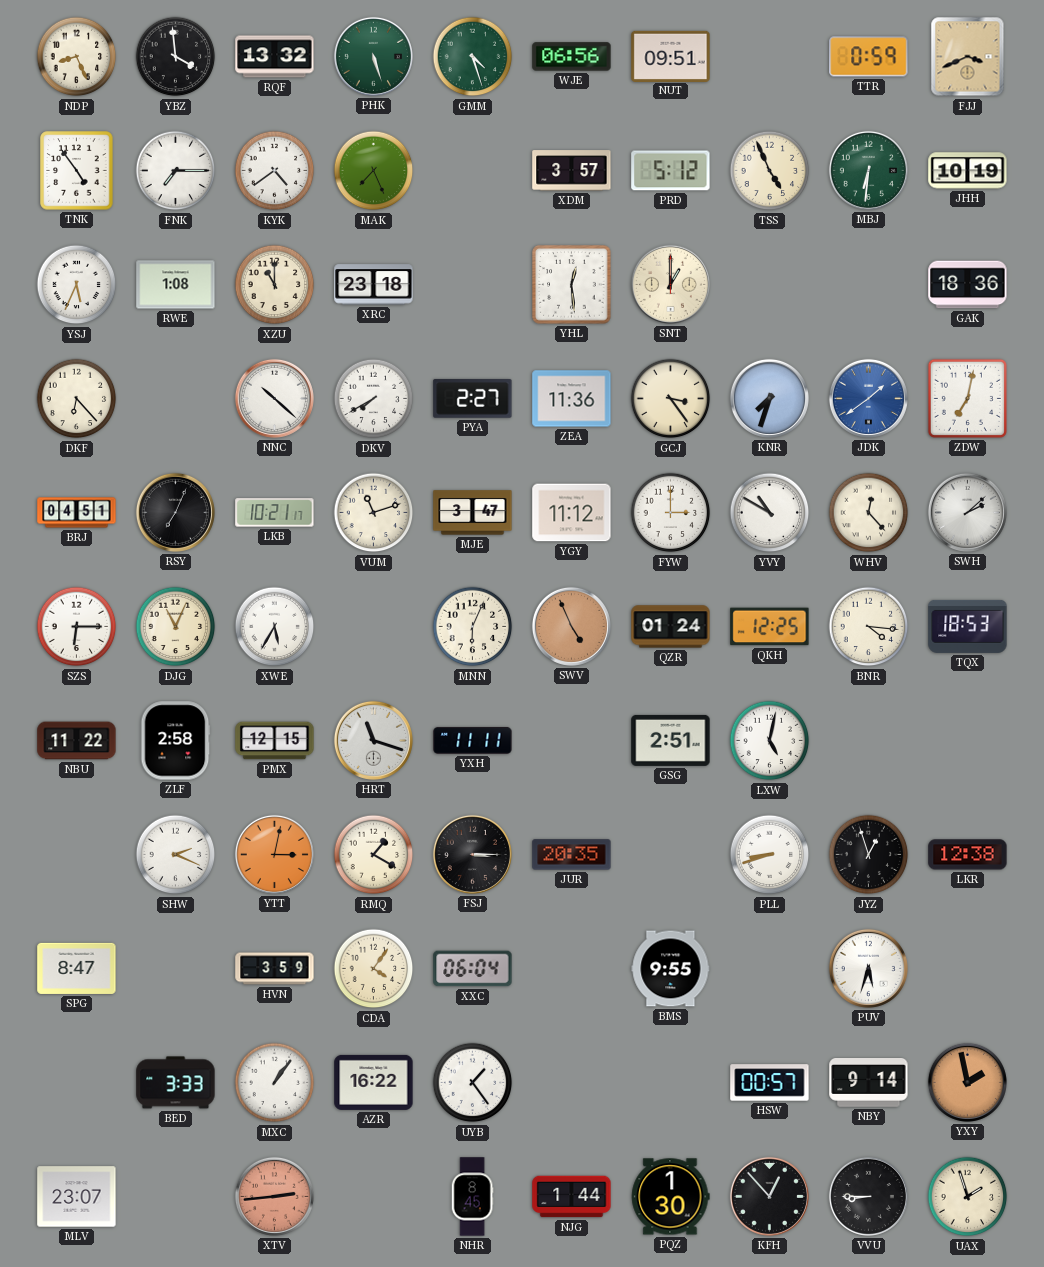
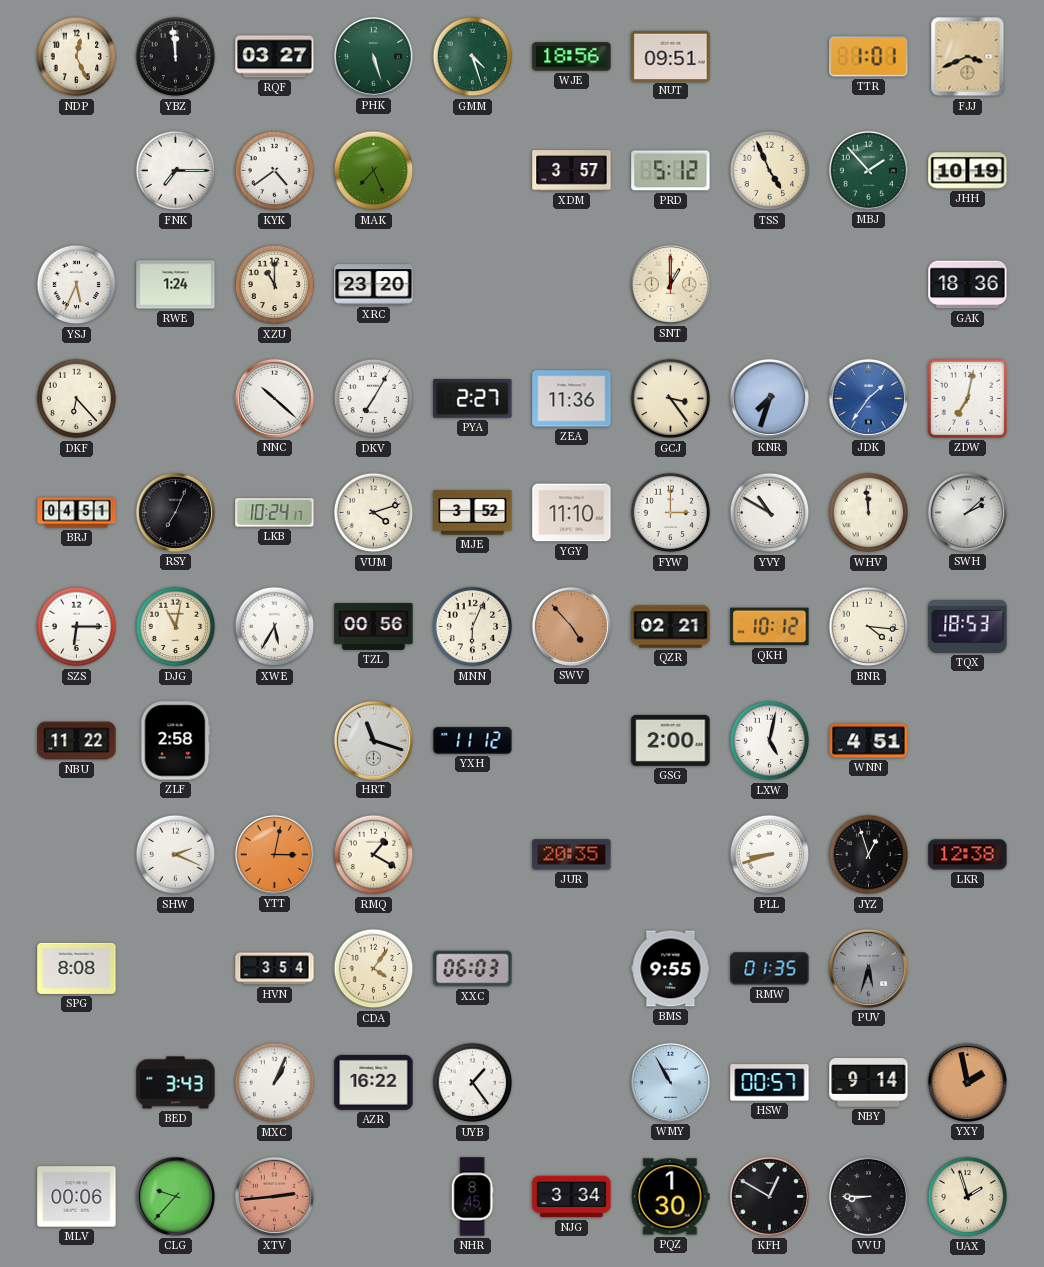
NDP: 8:26 -> 12:26
YBZ: 3:59 -> 11:59
RQF: 13:32 -> 03:27
WJE: 06:56 -> 18:56
TTR: 0:59 -> 1:01
TNK: 4:54 -> none
MBJ: 6:31 -> 1:53
RWE: 1:08 -> 1:24
XRC: 23:18 -> 23:20
YHL: 12:29 -> none
DKV: 7:40 -> 7:05
JDK: 1:39 -> 1:36
LKB: 10:21 -> 10:24
VUM: 11:12 -> 4:12
MJE: 3:47 -> 3:52
YGY: 11:12 -> 11:10
WHV: 12:23 -> 11:59
DJG: 11:04 -> 11:02
TZL: none -> 00:56
SWV: 4:56 -> 4:53
QZR: 01:24 -> 02:21
QKH: 12:25 -> 10:12
PMX: 12:15 -> none
YXH: 11:11 -> 11:12
GSG: 2:51 -> 2:00
WNN: none -> 4:51
FSJ: 3:15 -> none
SPG: 8:47 -> 8:08
HVN: 3:59 -> 3:54
XXC: 06:04 -> 06:03
RMW: none -> 01:35
PUV dial: white -> grey
BED: 3:33 -> 3:43
MXC: 1:06 -> 1:04
WMY: none -> 10:55
MLV: 23:07 -> 00:06
CLG: none -> 9:37
NJG: 1:44 -> 3:34
KFH: 12:53 -> 12:50
